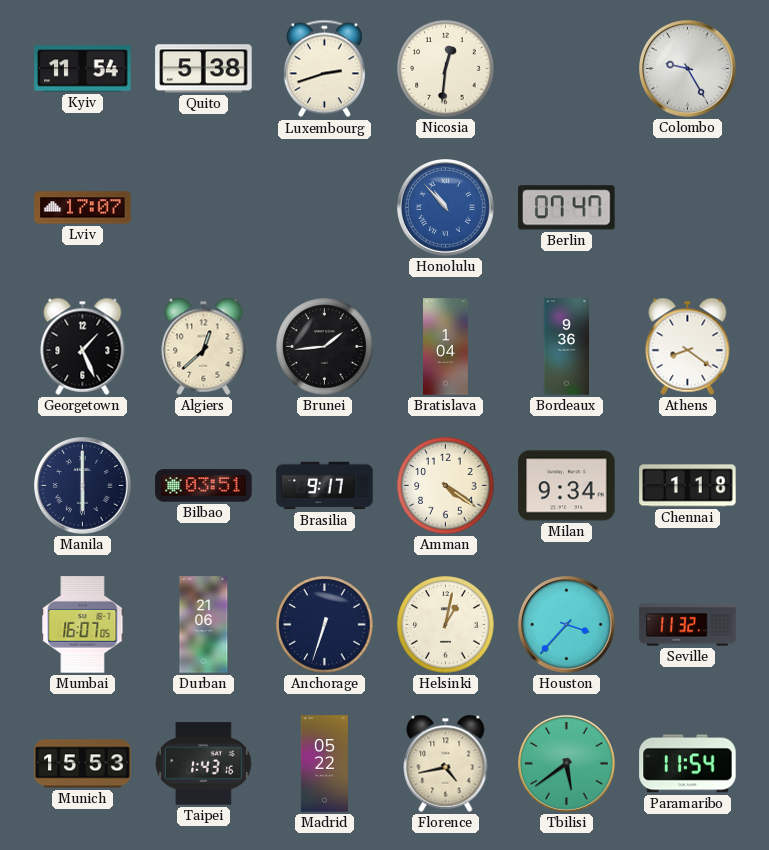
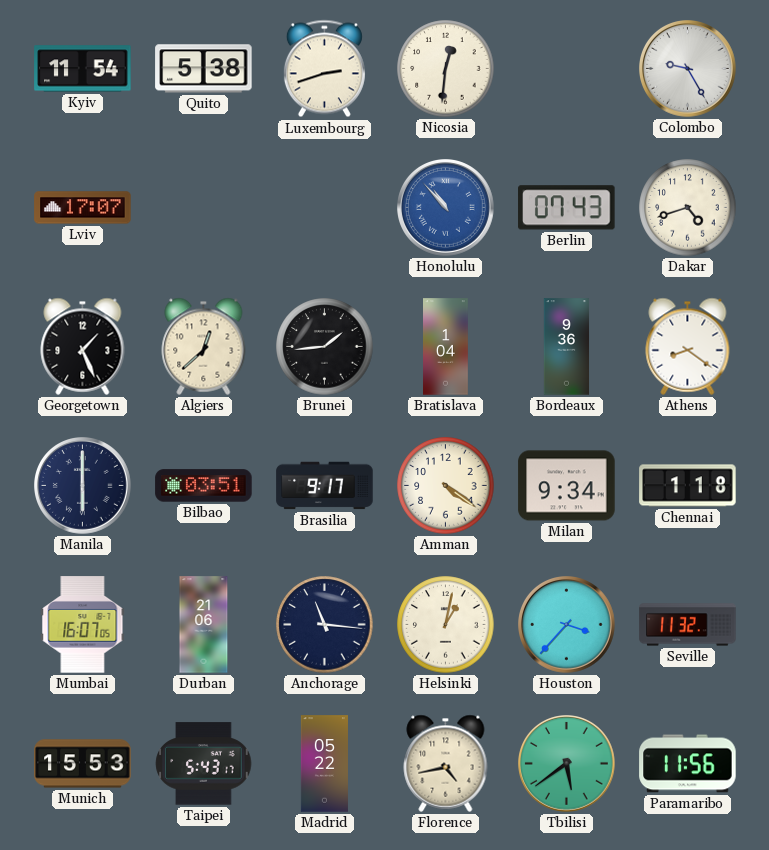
Berlin: 07:47 -> 07:43
Dakar: none -> 4:42
Anchorage: 6:33 -> 11:16
Taipei: 1:43 -> 5:43
Paramaribo: 11:54 -> 11:56
